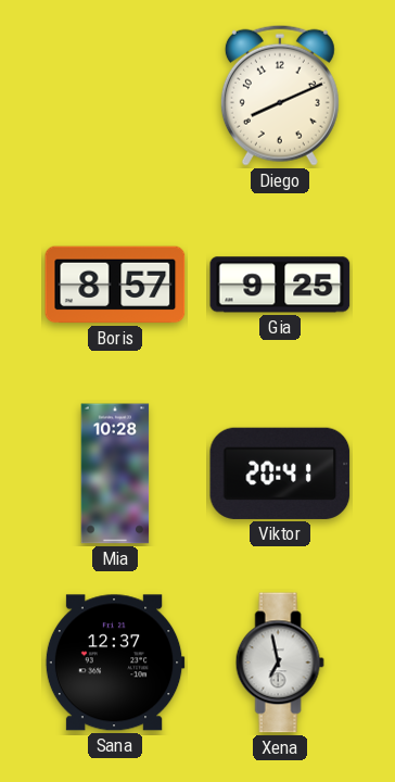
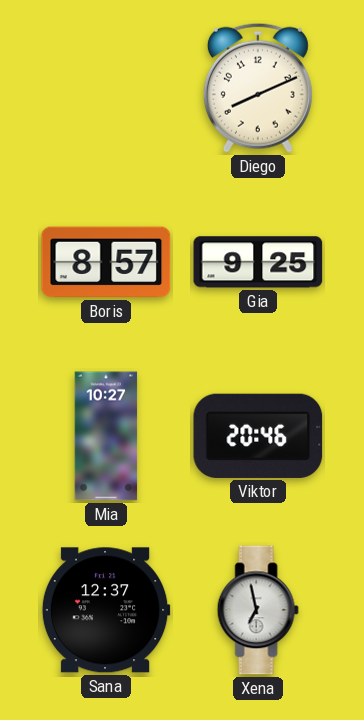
Mia: 10:28 -> 10:27
Viktor: 20:41 -> 20:46
